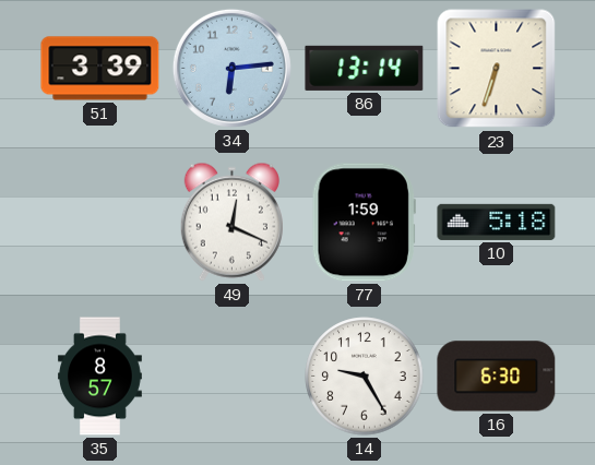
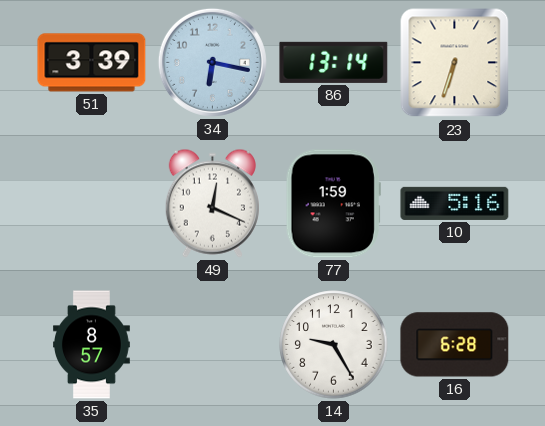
34: 6:14 -> 6:17
10: 5:18 -> 5:16
16: 6:30 -> 6:28
